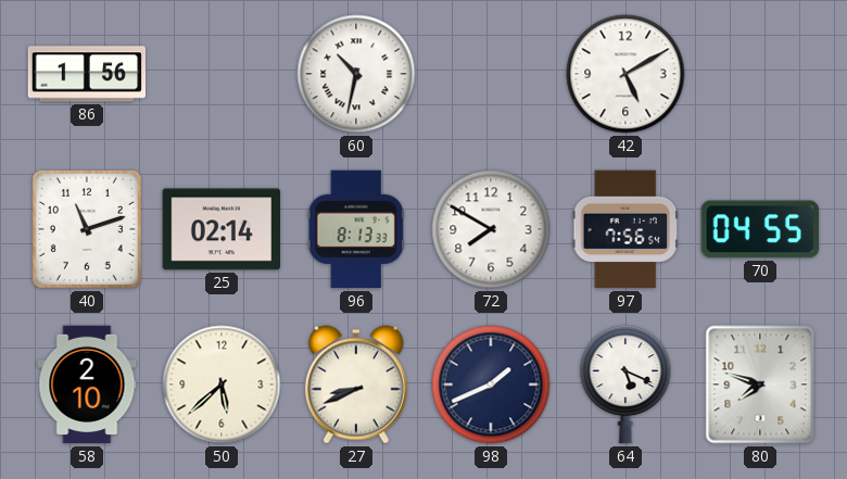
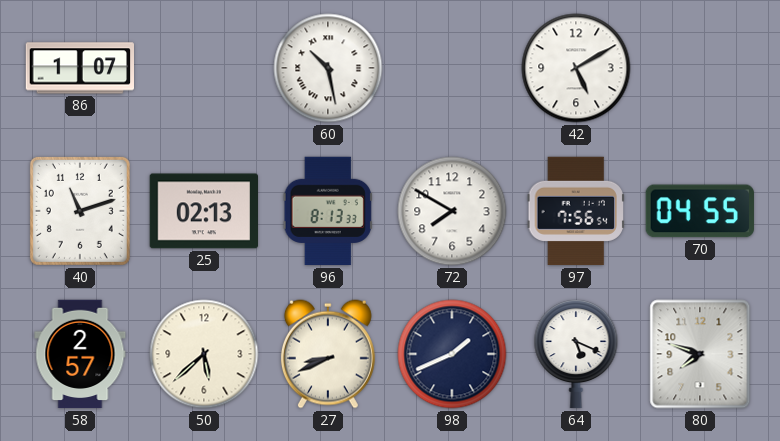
86: 1:56 -> 1:07
60: 10:32 -> 10:28
25: 02:14 -> 02:13
58: 2:10 -> 2:57
